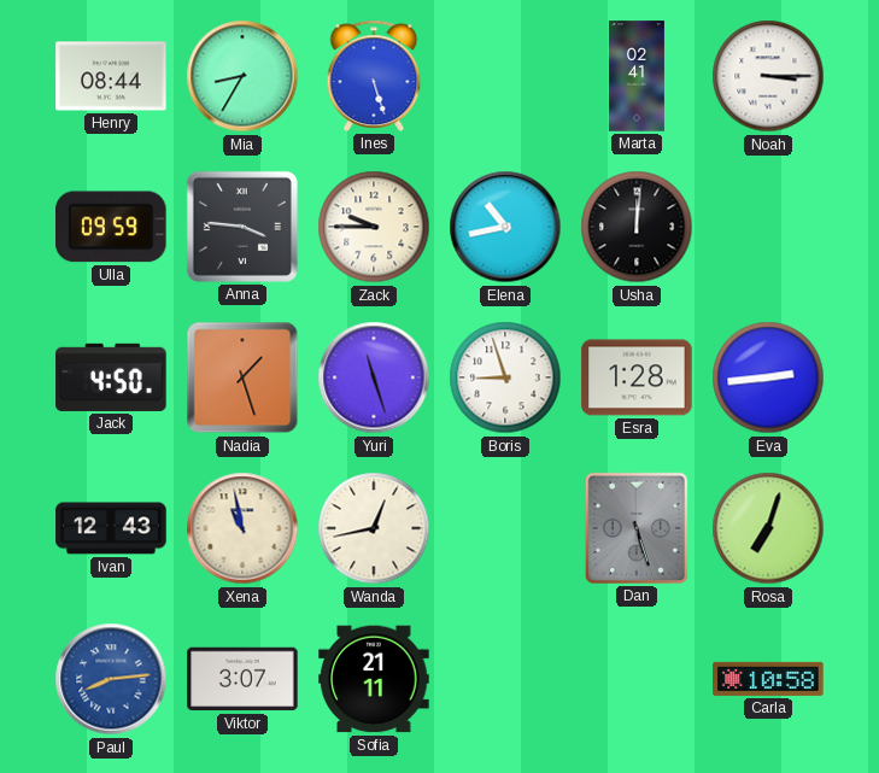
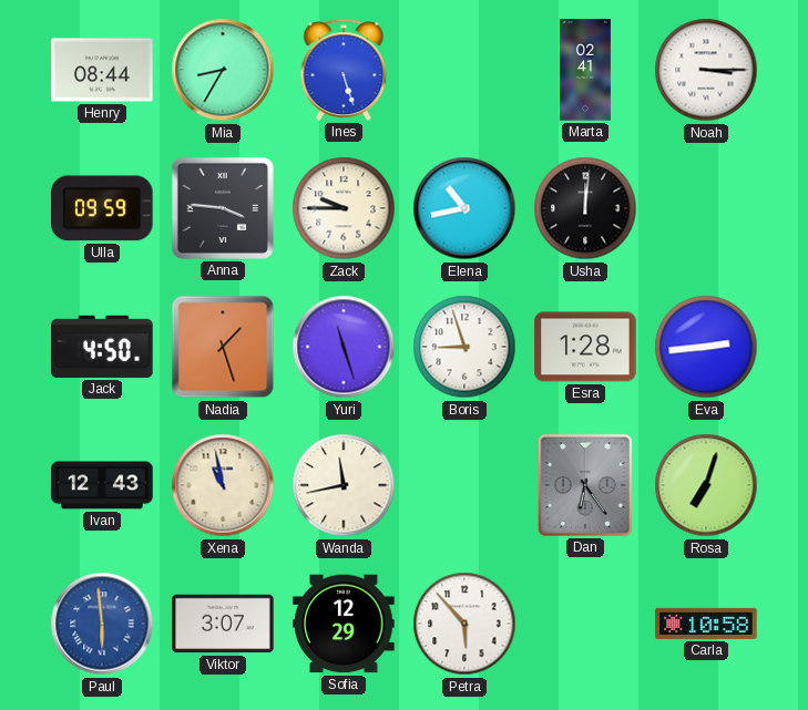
Wanda: 12:43 -> 11:43
Dan: 5:27 -> 6:24
Paul: 8:14 -> 5:59
Sofia: 21:11 -> 12:29
Petra: none -> 5:53
